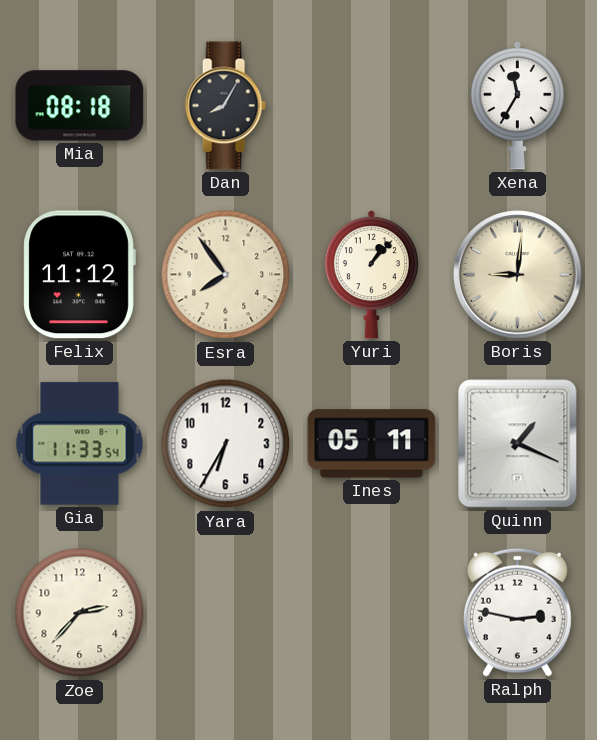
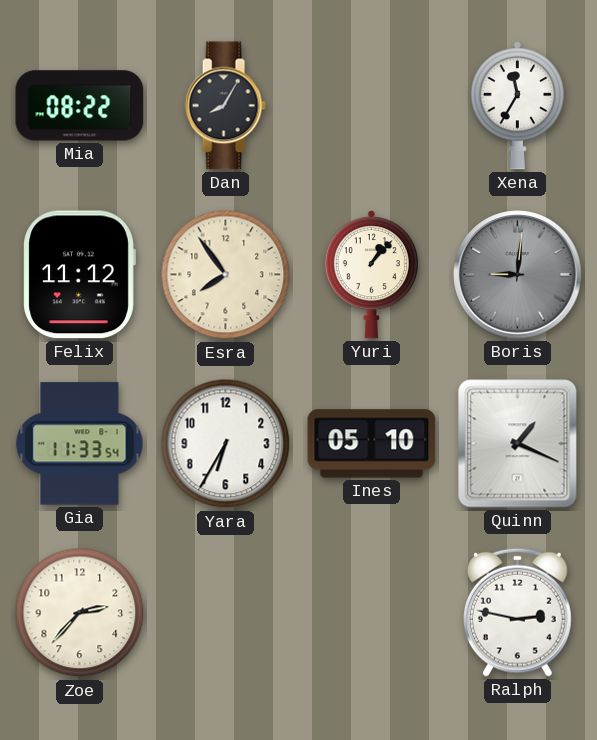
Mia: 08:18 -> 08:22
Boris dial: cream -> grey
Ines: 05:11 -> 05:10
